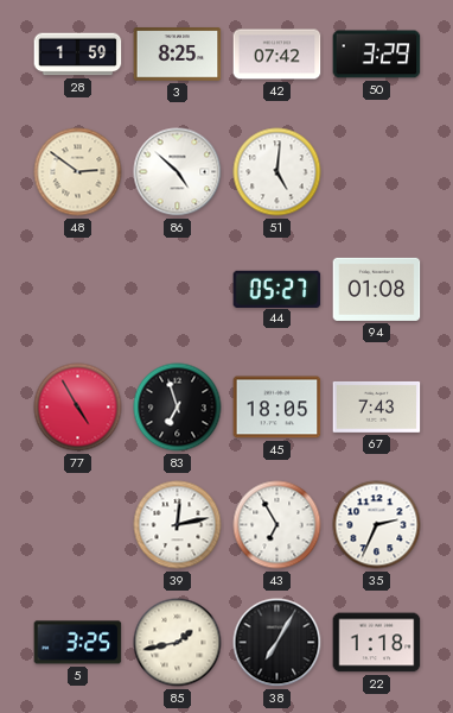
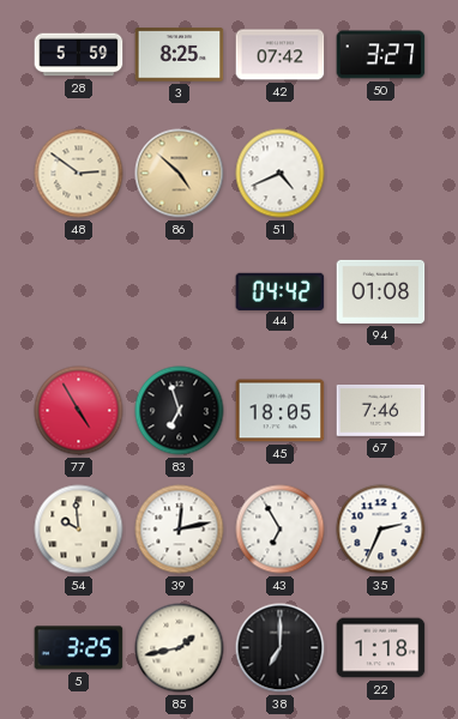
28: 1:59 -> 5:59
50: 3:29 -> 3:27
86 dial: white -> champagne
51: 5:01 -> 4:41
44: 05:27 -> 04:42
67: 7:43 -> 7:46
54: none -> 9:59
38: 7:05 -> 7:00
